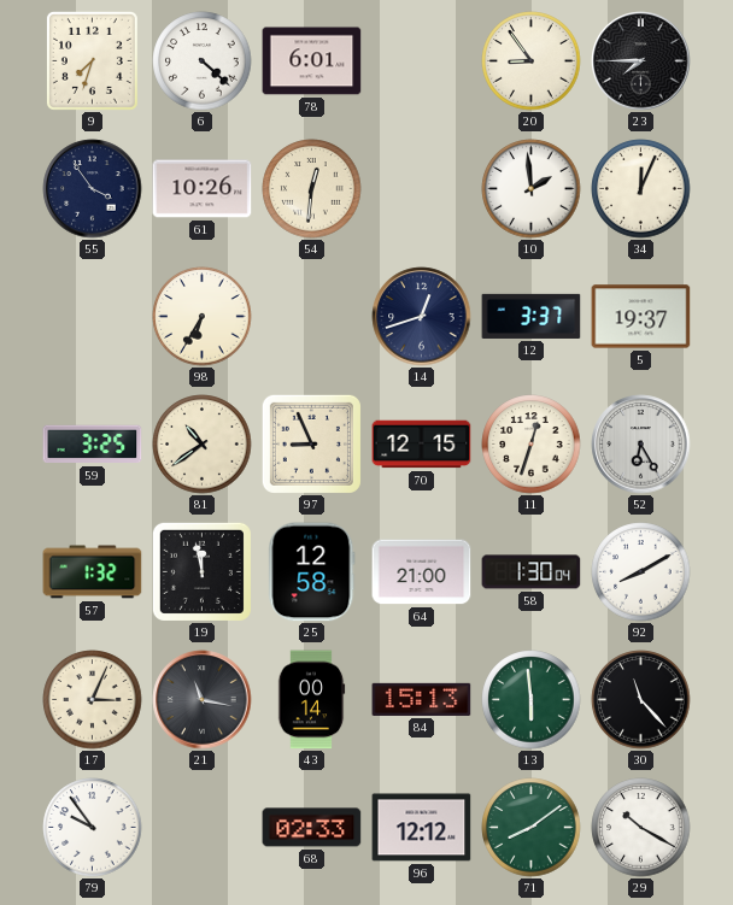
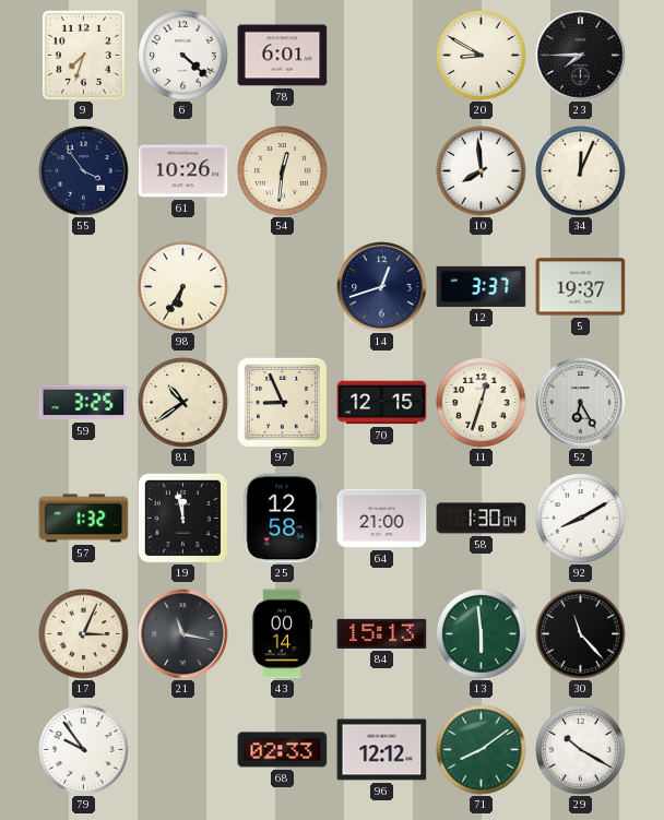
20: 8:54 -> 8:50
10: 1:59 -> 7:59
